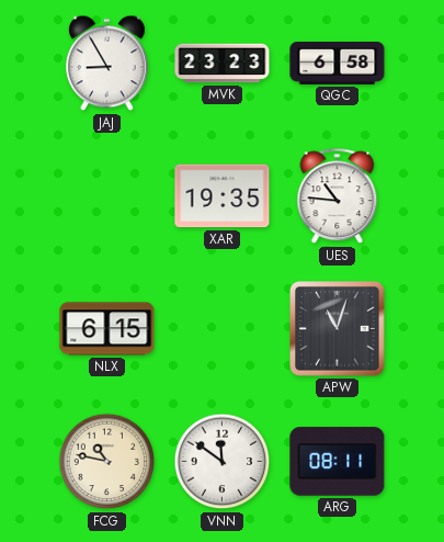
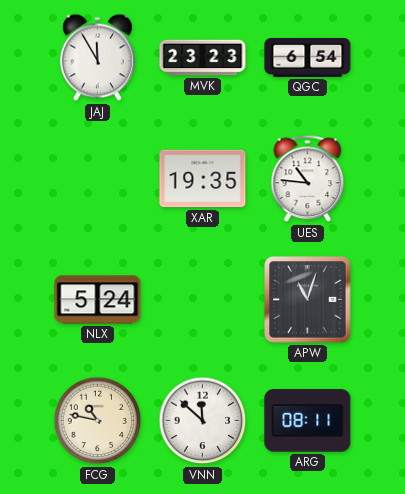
JAJ: 8:55 -> 11:55
QGC: 6:58 -> 6:54
NLX: 6:15 -> 5:24
VNN: 11:51 -> 11:52
